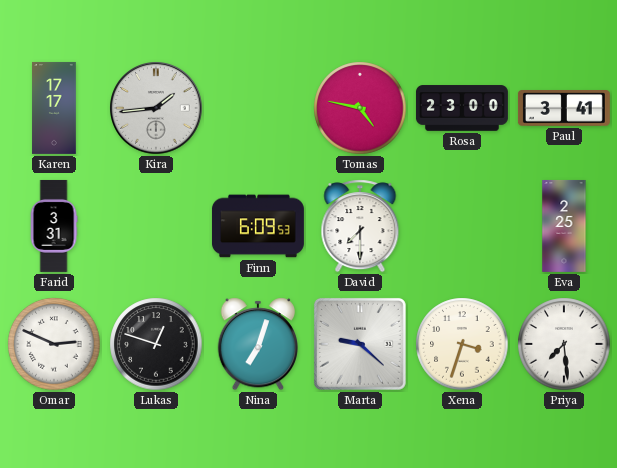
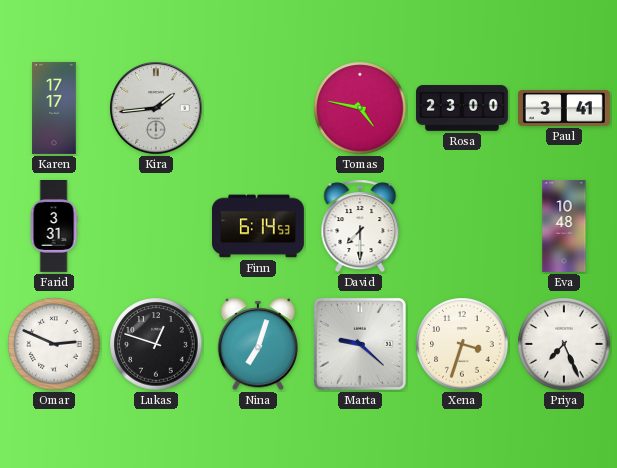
Finn: 6:09 -> 6:14
Eva: 2:25 -> 10:48
Priya: 7:29 -> 7:26
